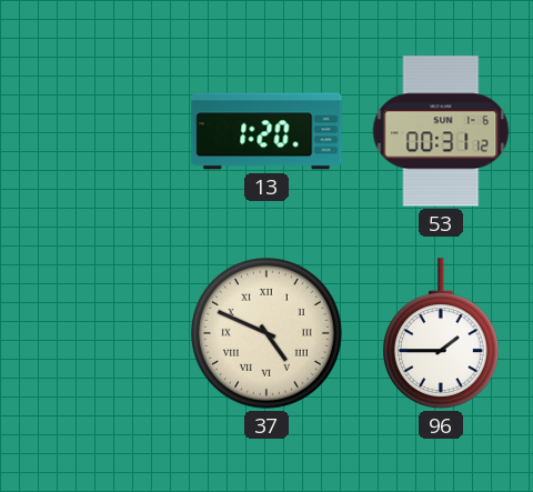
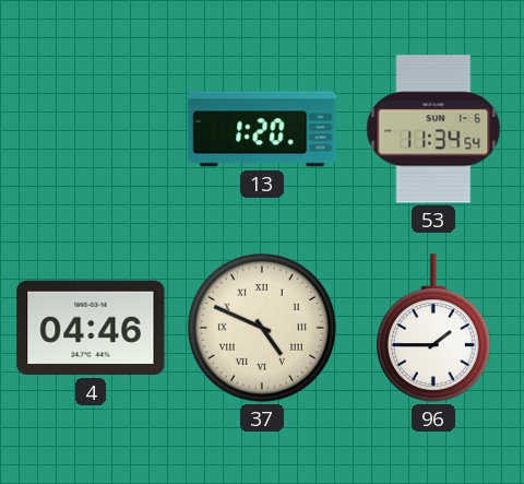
53: 00:31 -> 11:34
4: none -> 04:46
